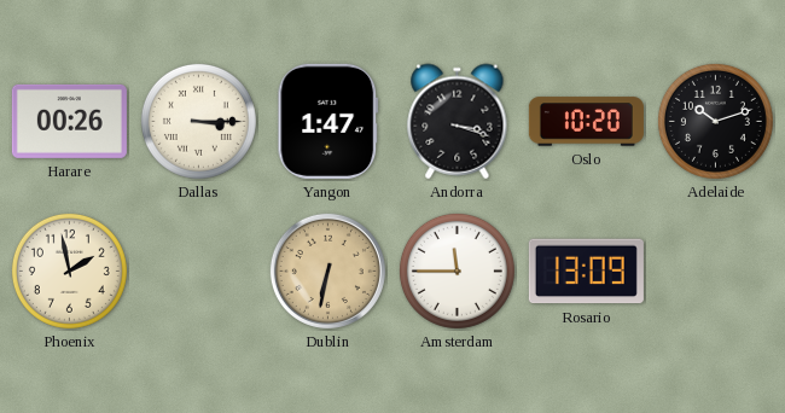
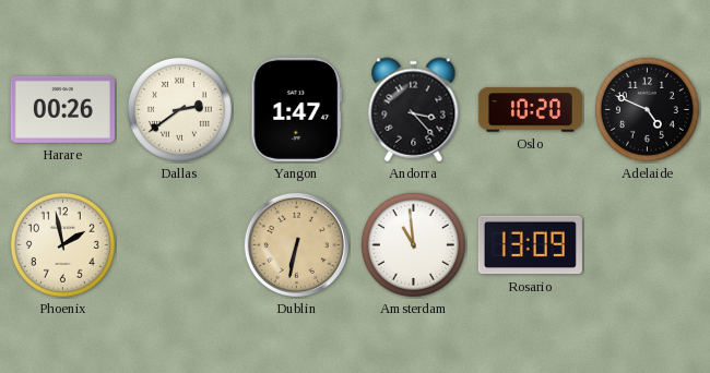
Dallas: 3:15 -> 2:39
Andorra: 3:18 -> 3:23
Adelaide: 10:12 -> 4:49
Amsterdam: 11:45 -> 10:59
